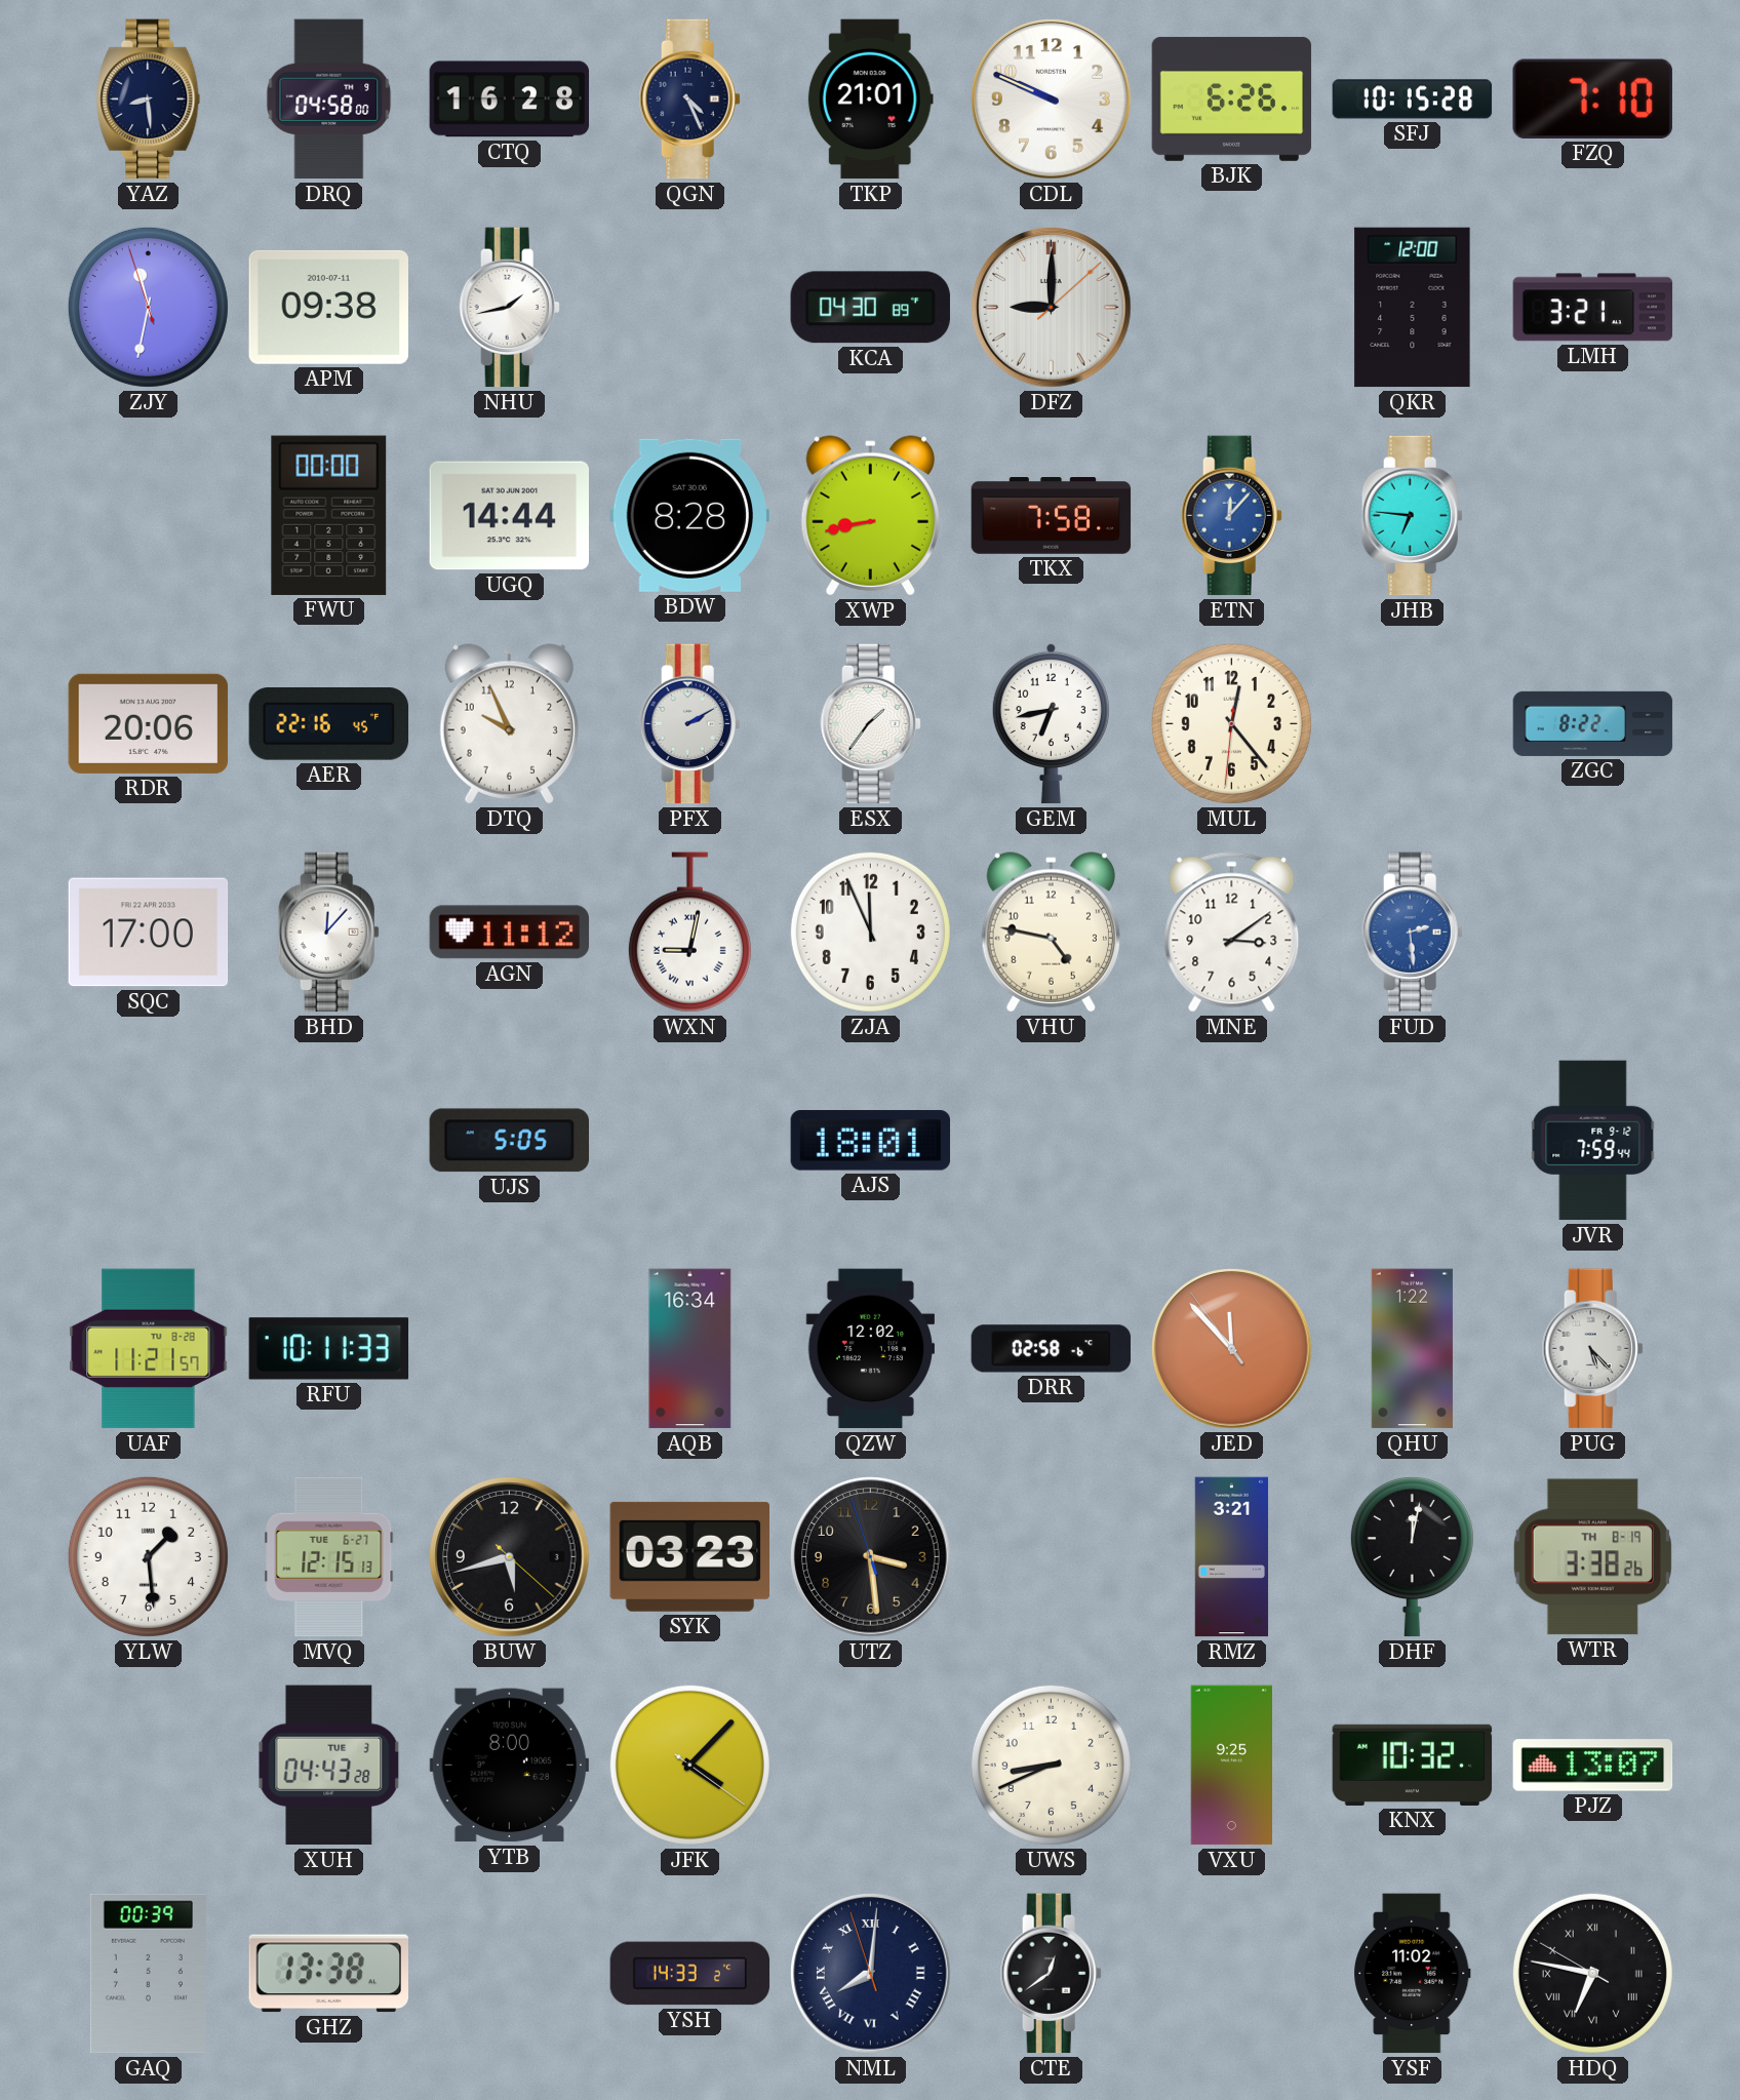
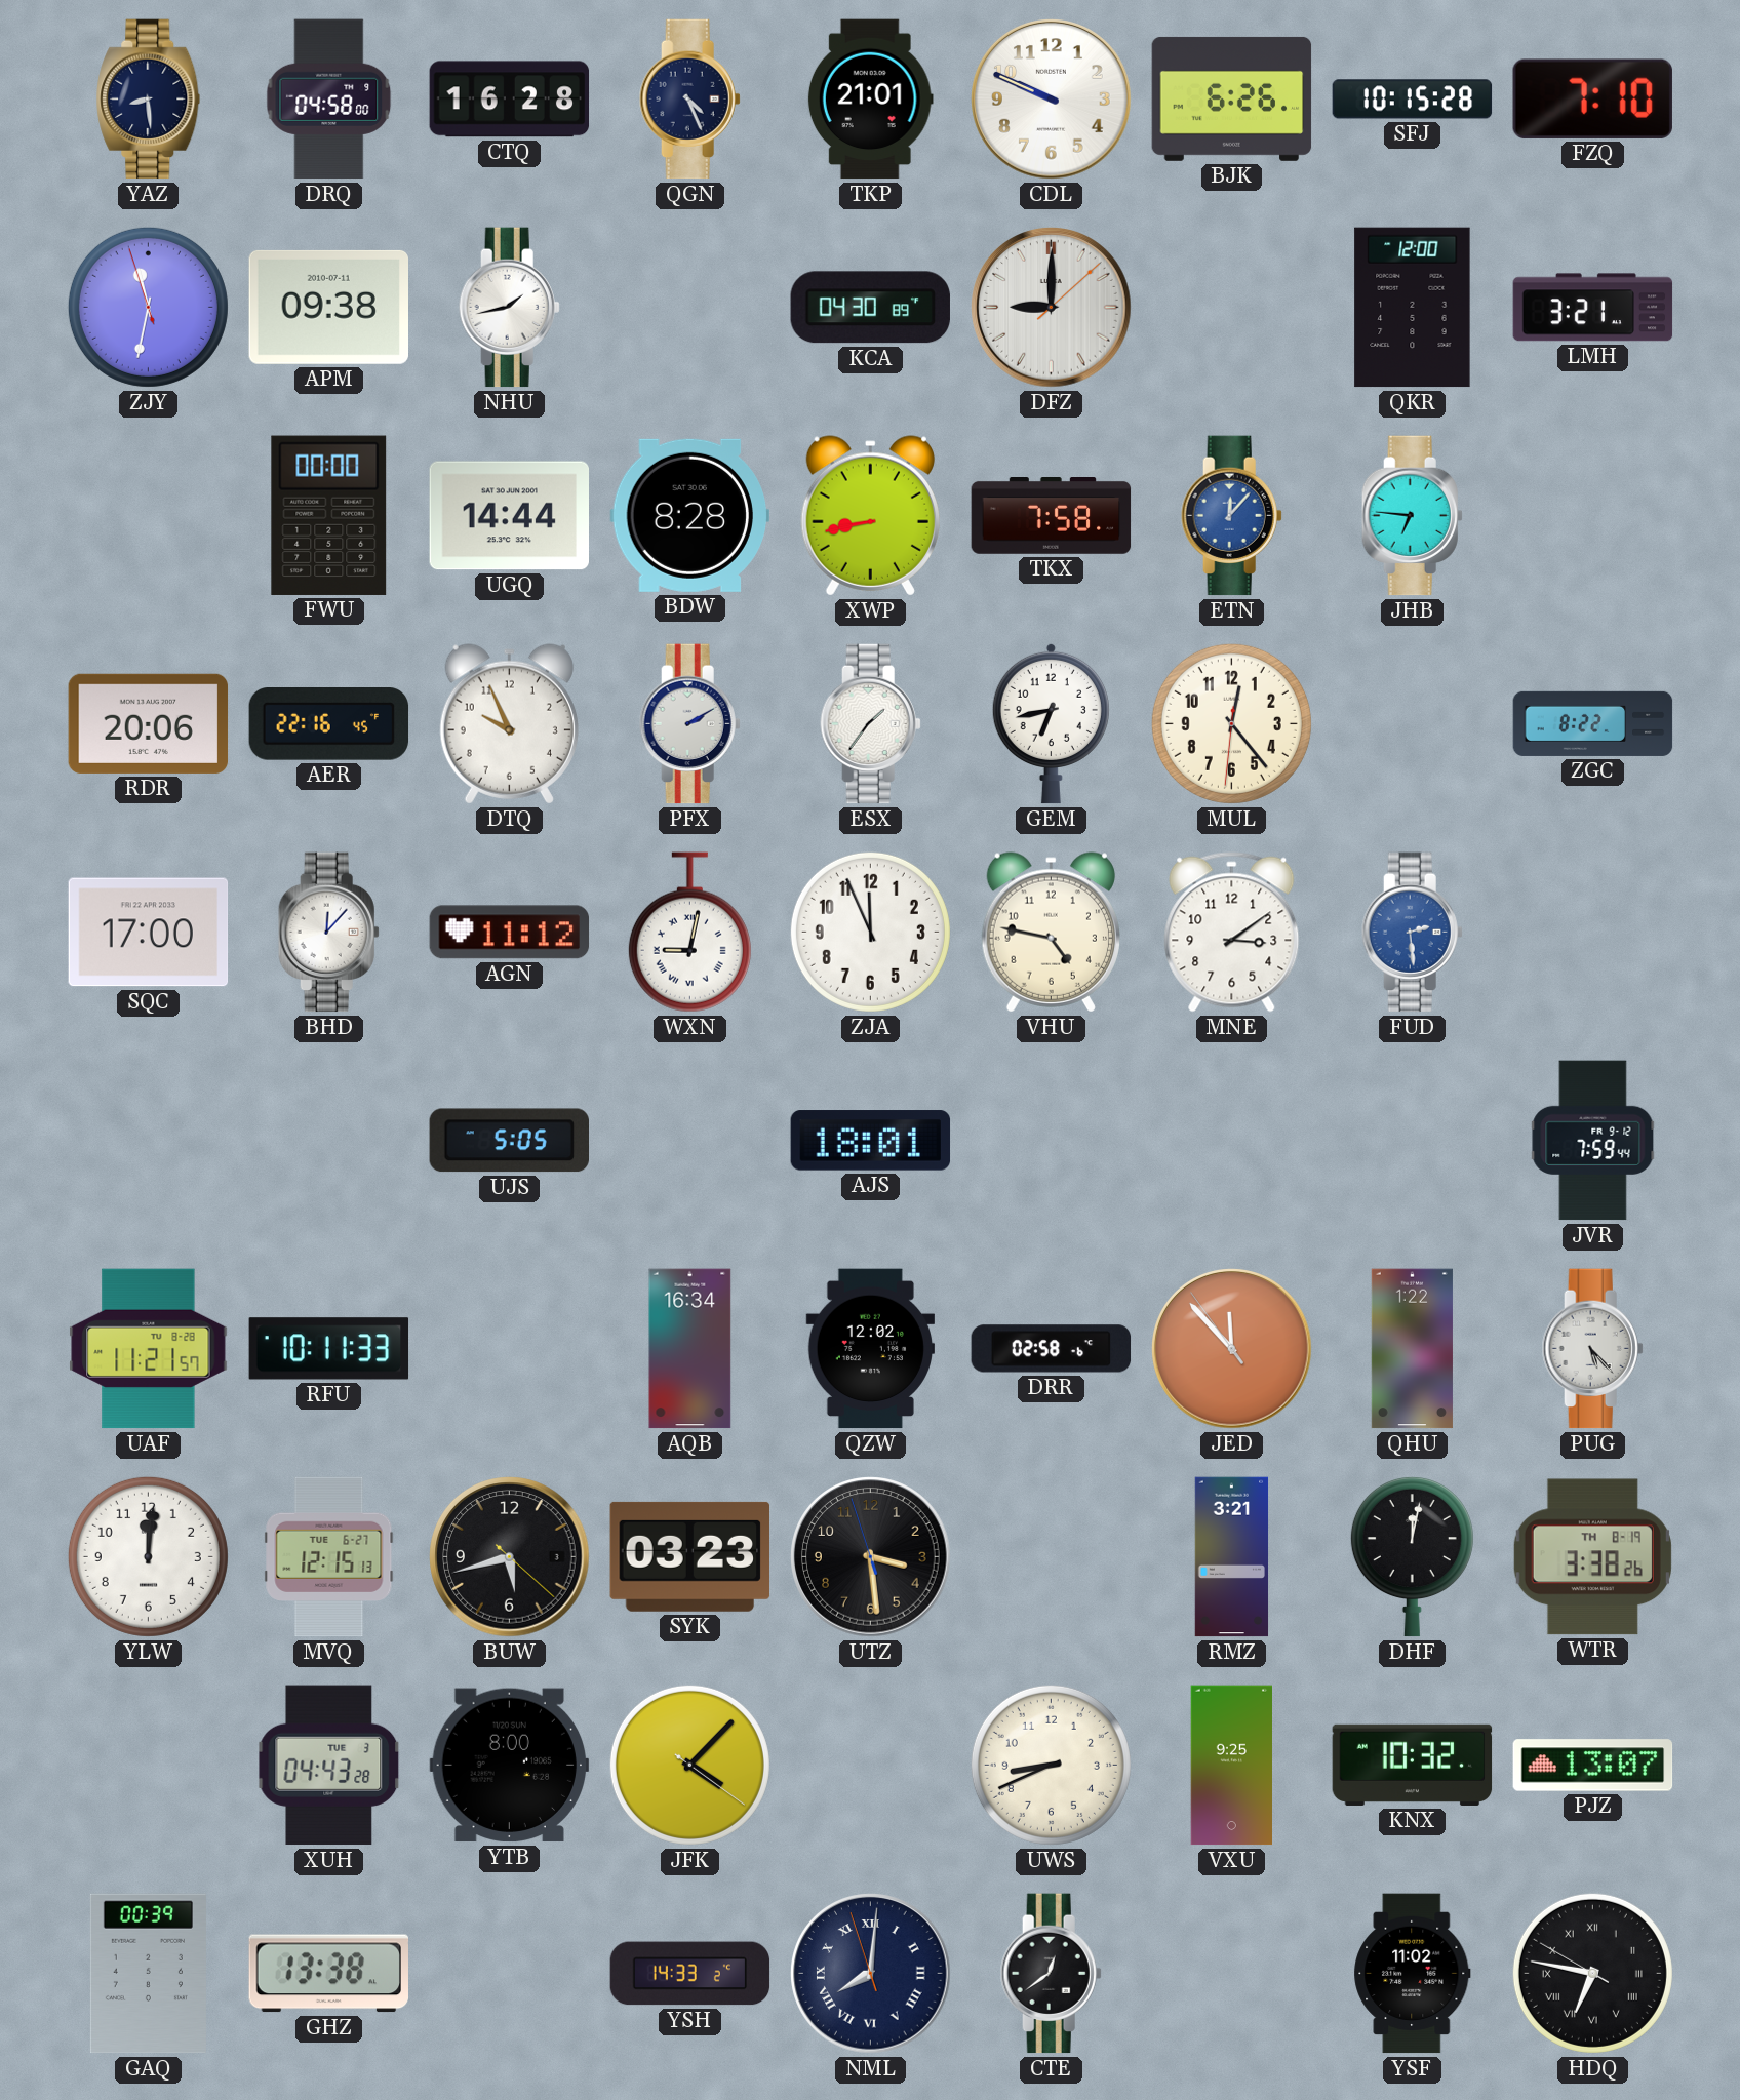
YLW: 1:29 -> 12:01
